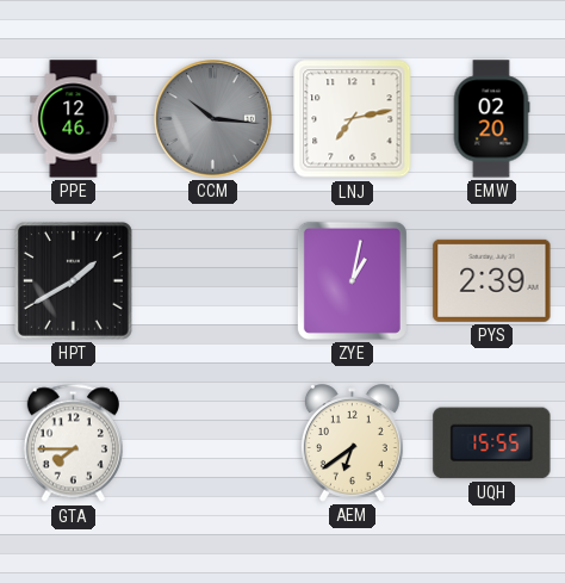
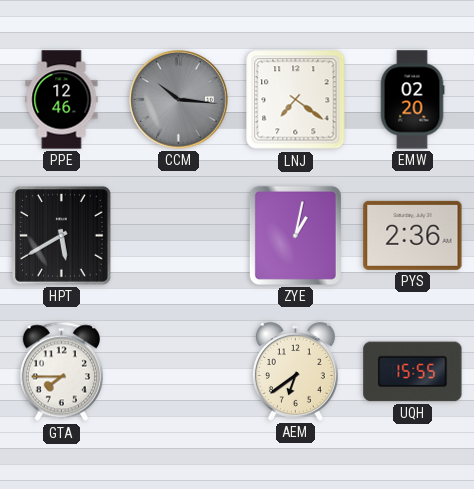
LNJ: 7:13 -> 7:21
HPT: 1:40 -> 5:40
PYS: 2:39 -> 2:36
